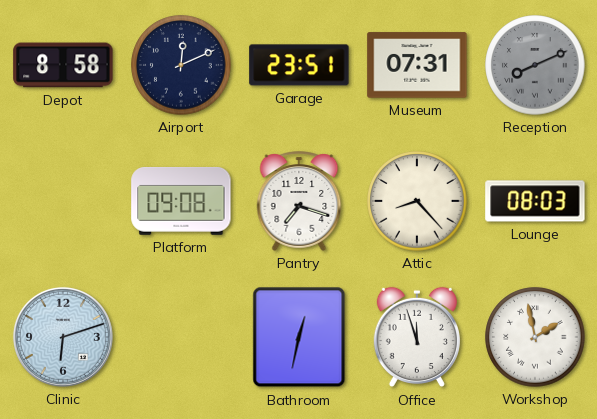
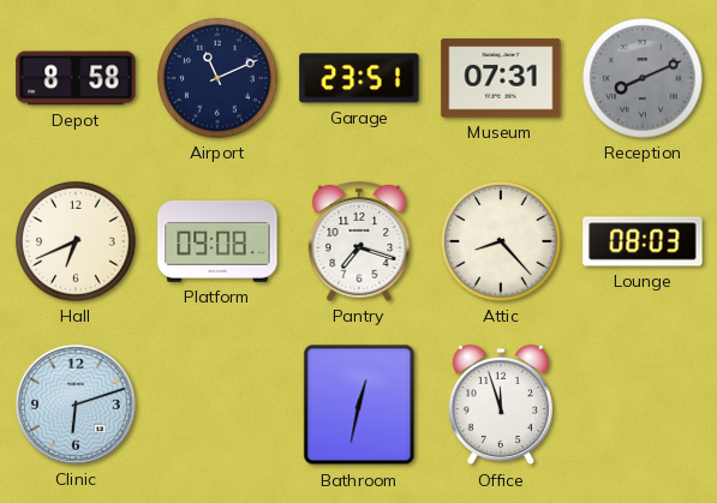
Airport: 12:11 -> 11:11
Hall: none -> 6:41
Workshop: 1:58 -> none
